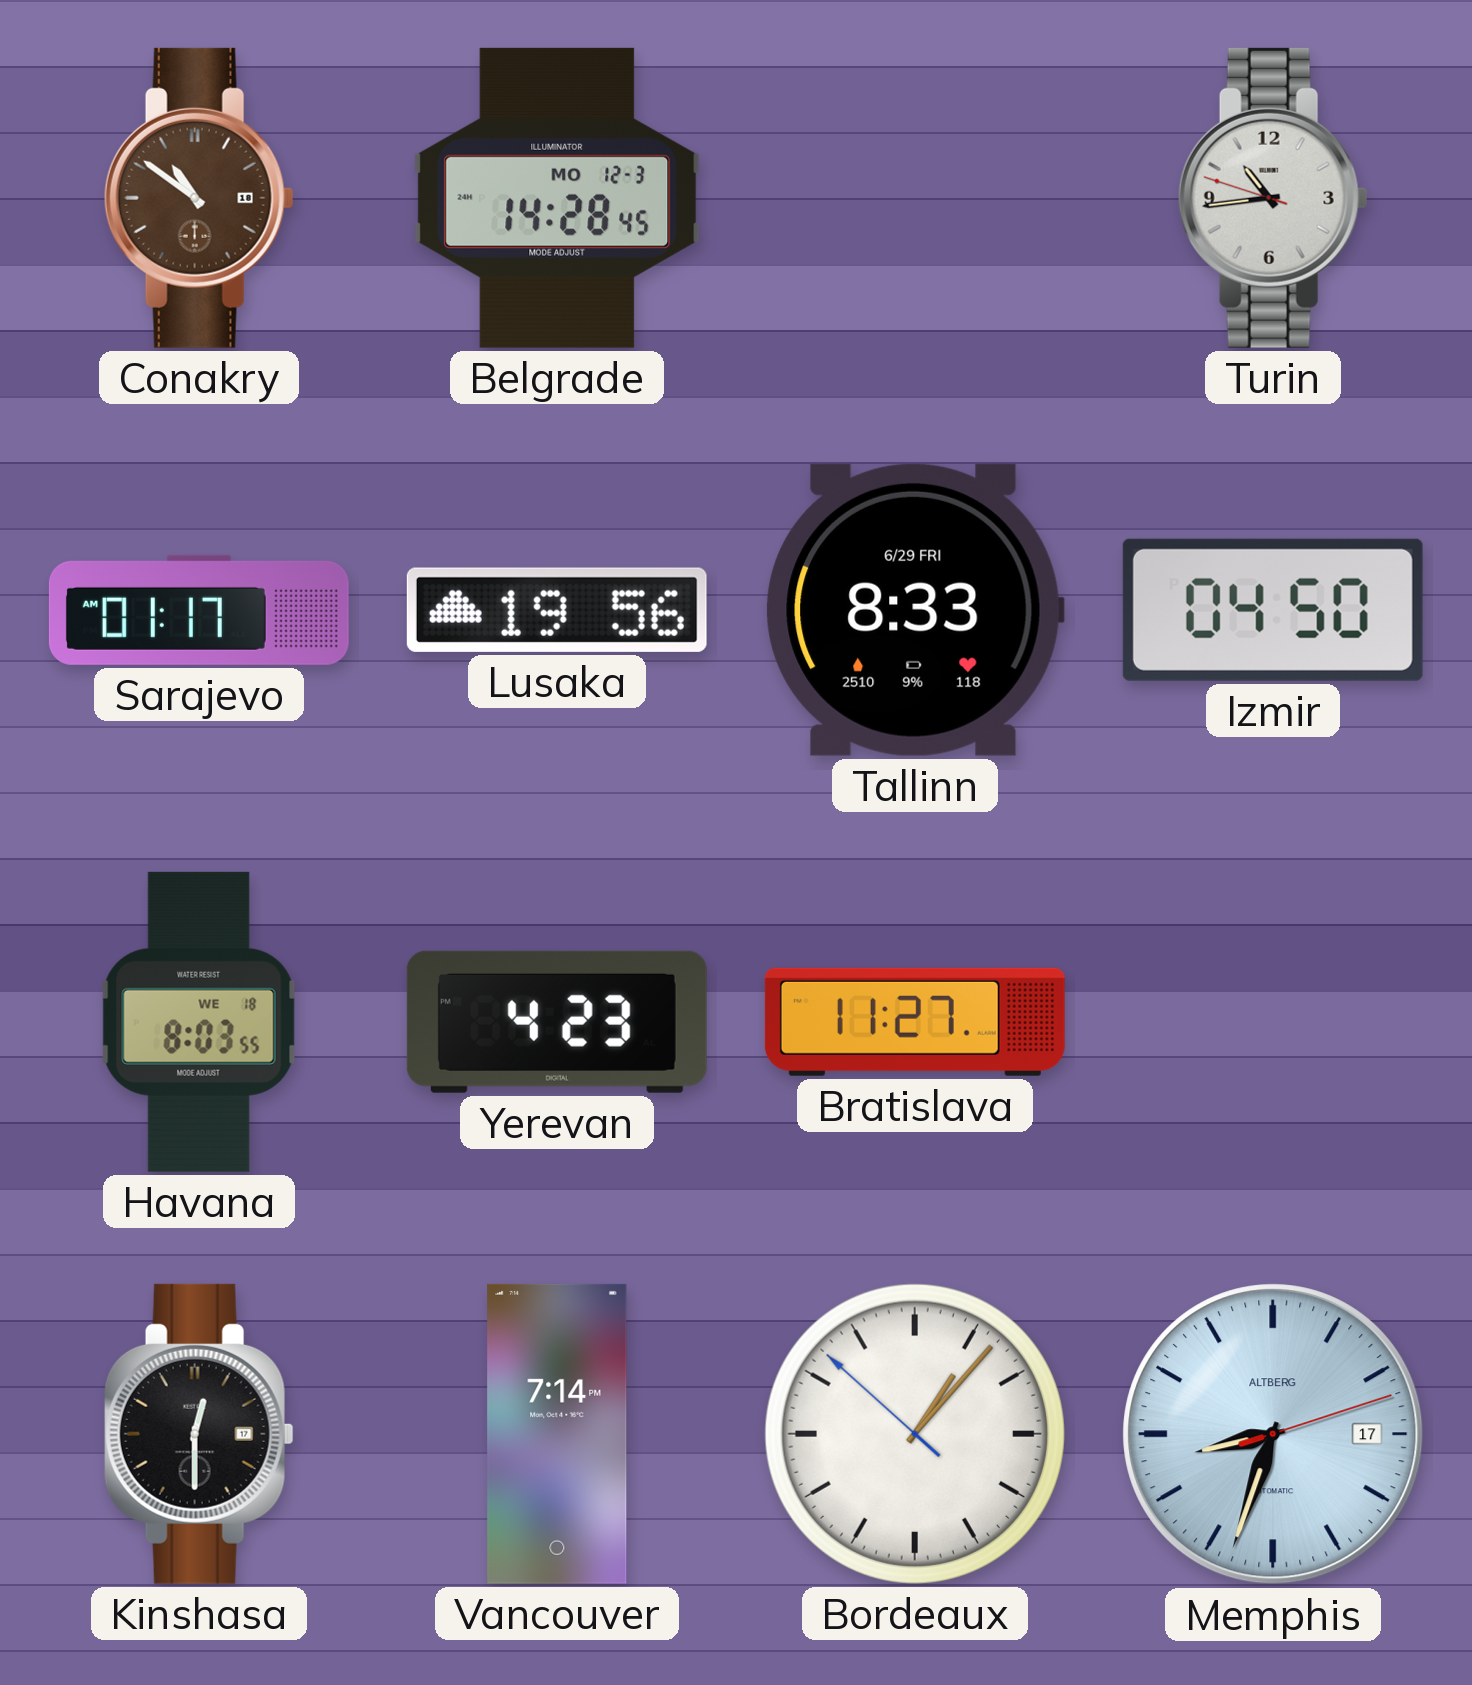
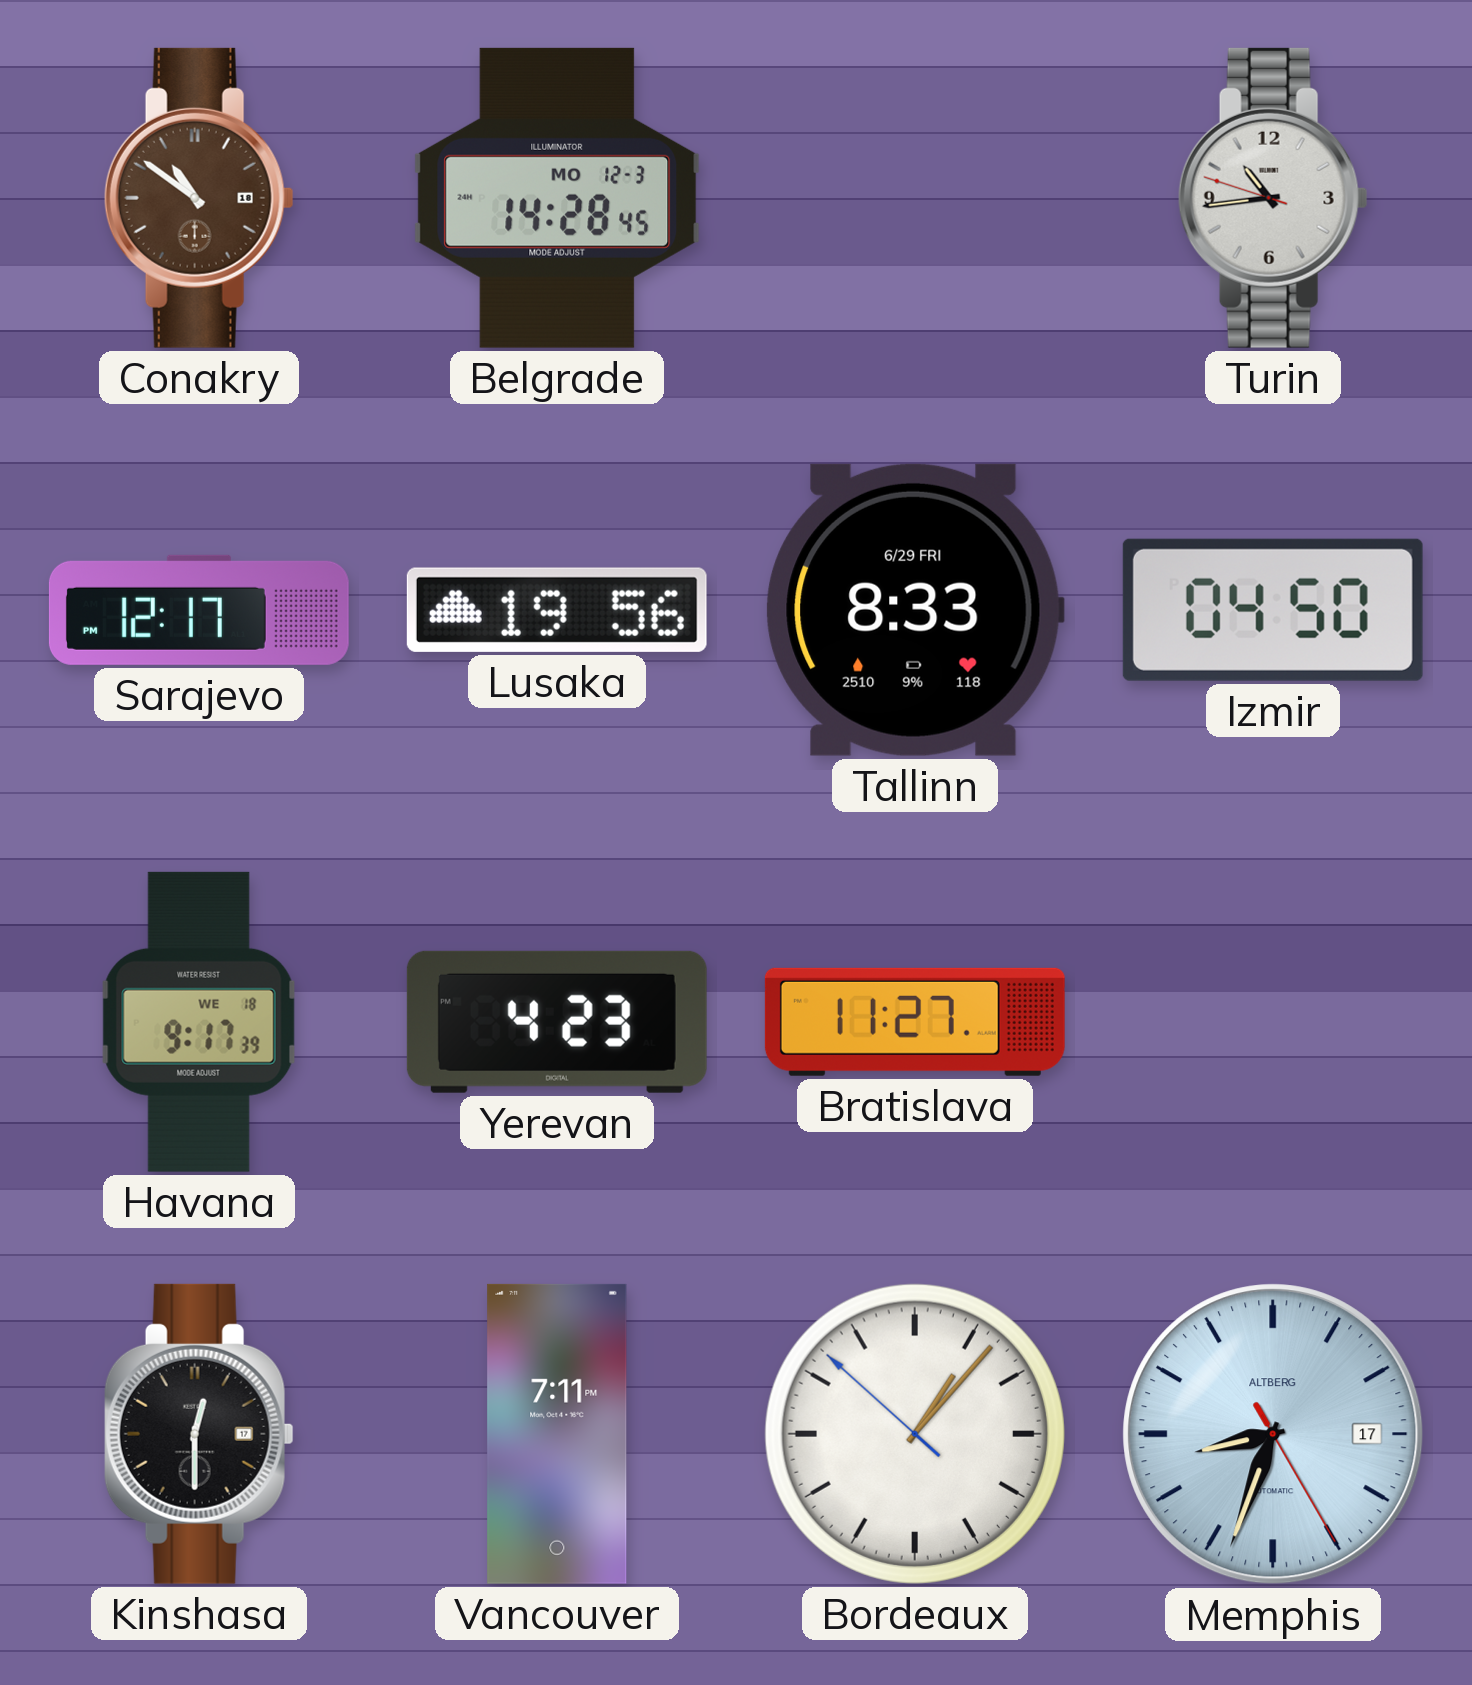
Sarajevo: 01:17 -> 12:17
Havana: 8:03 -> 9:17
Vancouver: 7:14 -> 7:11
Memphis: 8:33:12 -> 8:33:25
